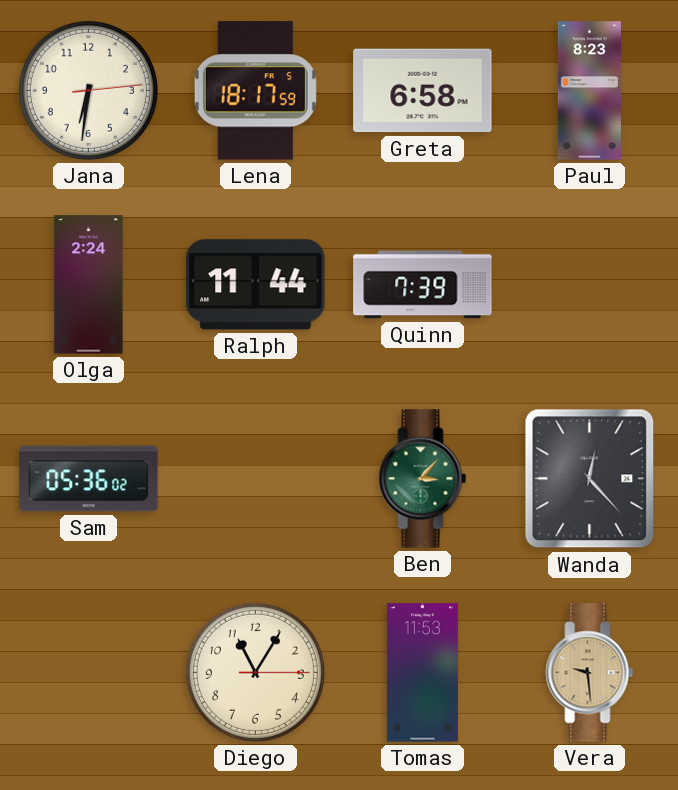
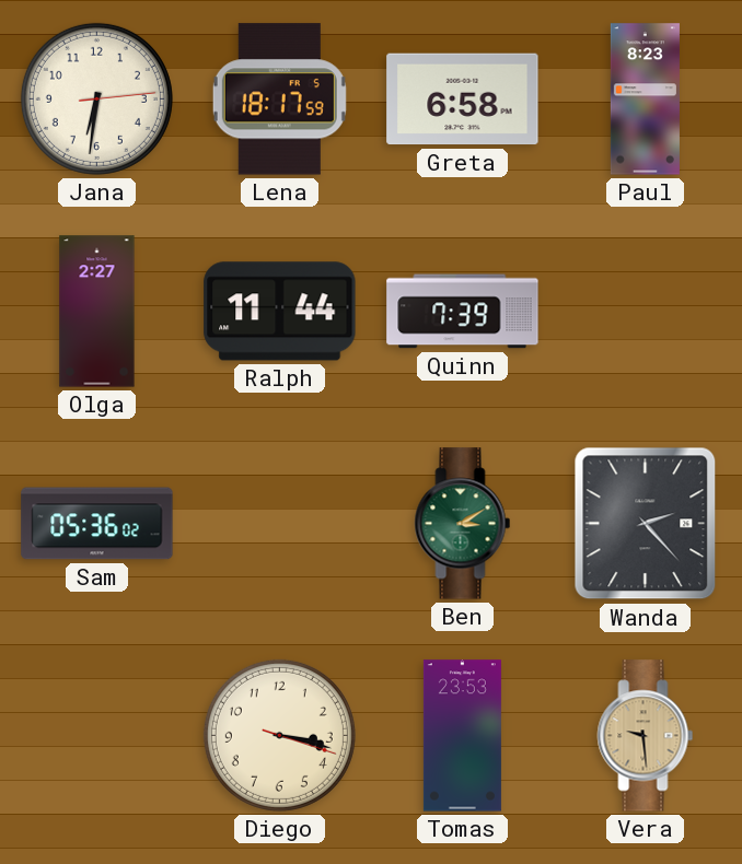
Olga: 2:24 -> 2:27
Ben: 3:07 -> 3:10
Wanda: 12:23 -> 2:23
Diego: 11:05 -> 3:17
Tomas: 11:53 -> 23:53
